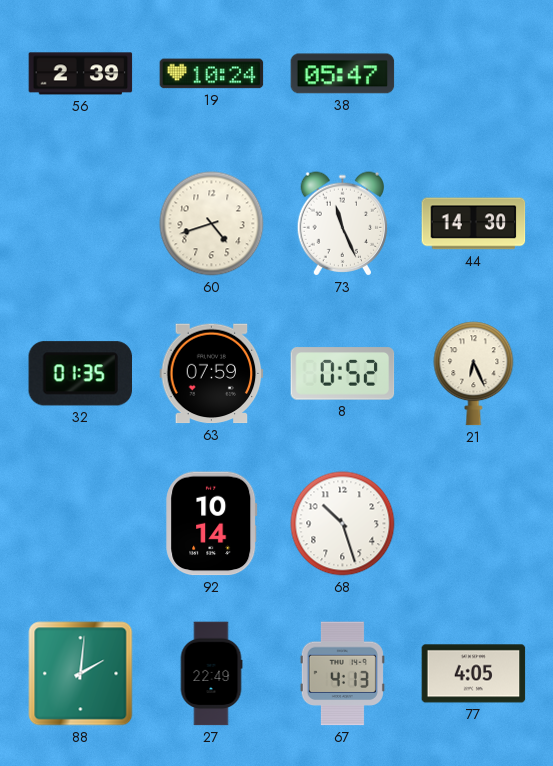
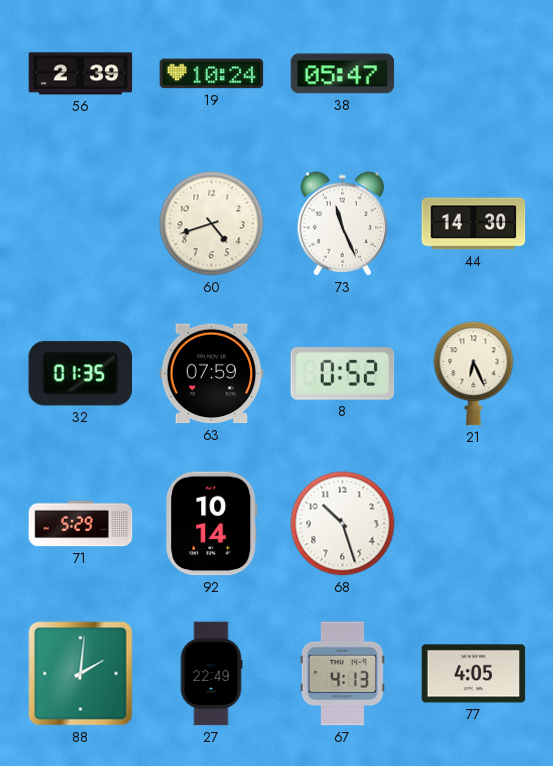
71: none -> 5:29
